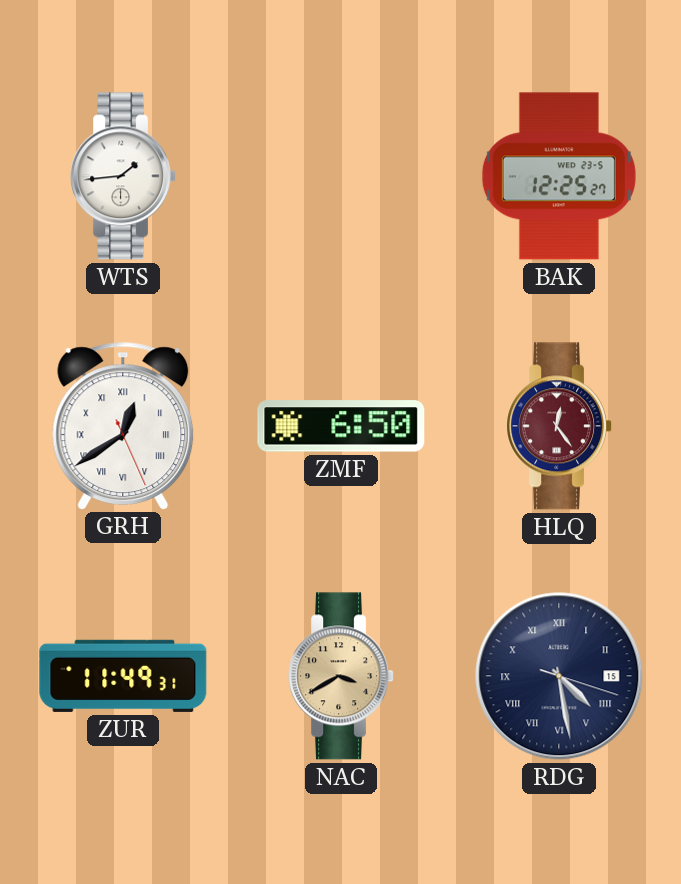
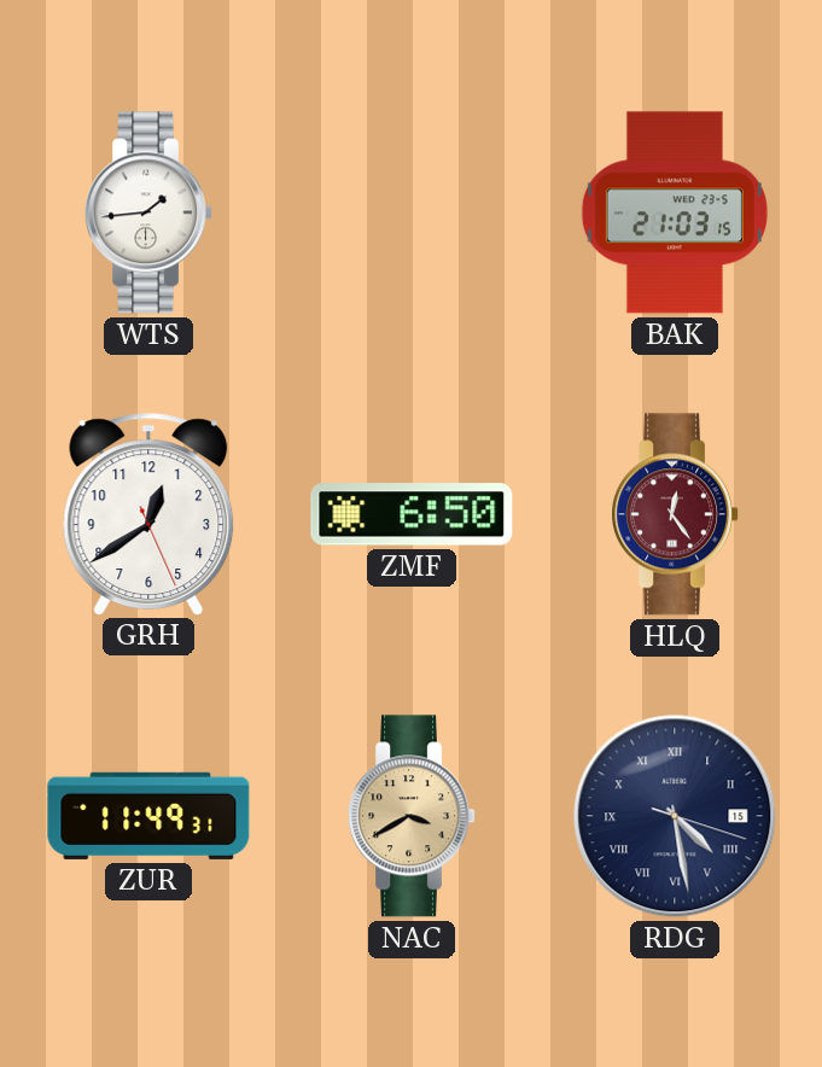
BAK: 12:25 -> 21:03
GRH numerals: Roman -> Arabic
